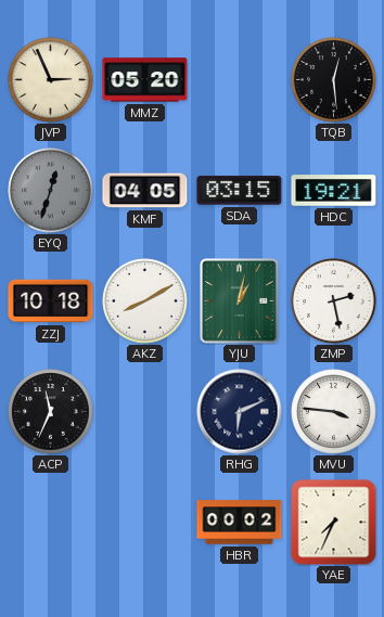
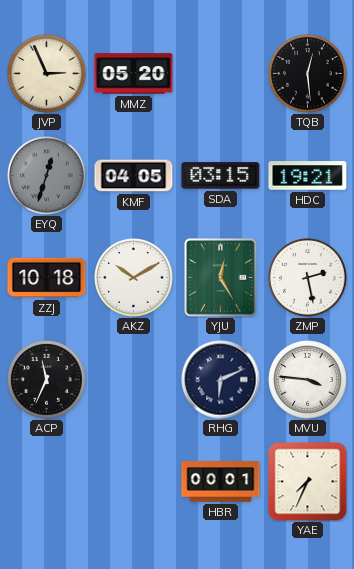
AKZ: 8:10 -> 10:10
YJU: 1:02 -> 12:25
HBR: 00:02 -> 00:01
